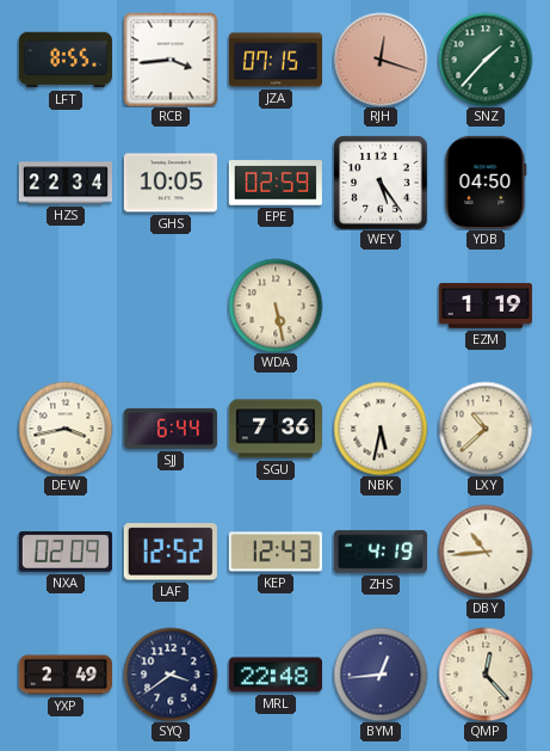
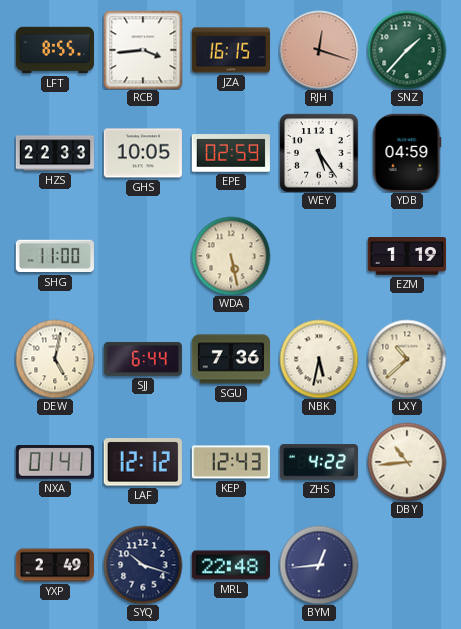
JZA: 07:15 -> 16:15
HZS: 22:34 -> 22:33
YDB: 04:50 -> 04:59
SHG: none -> 11:00
DEW: 3:43 -> 5:02
NXA: 02:09 -> 01:41
LAF: 12:52 -> 12:12
ZHS: 4:19 -> 4:22
SYQ: 3:39 -> 10:18
QMP: 12:23 -> none
